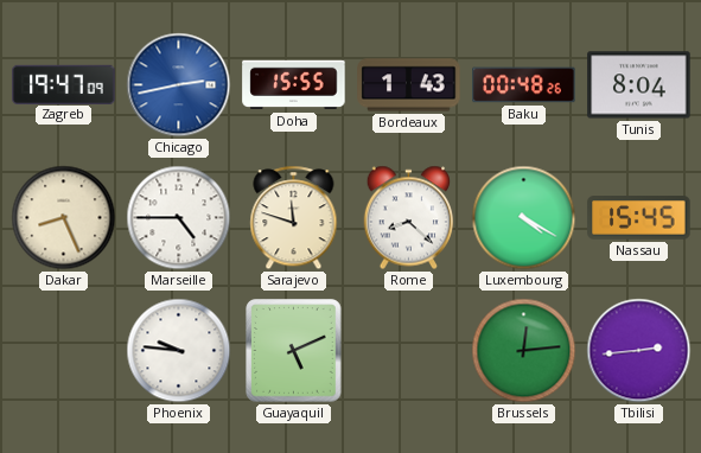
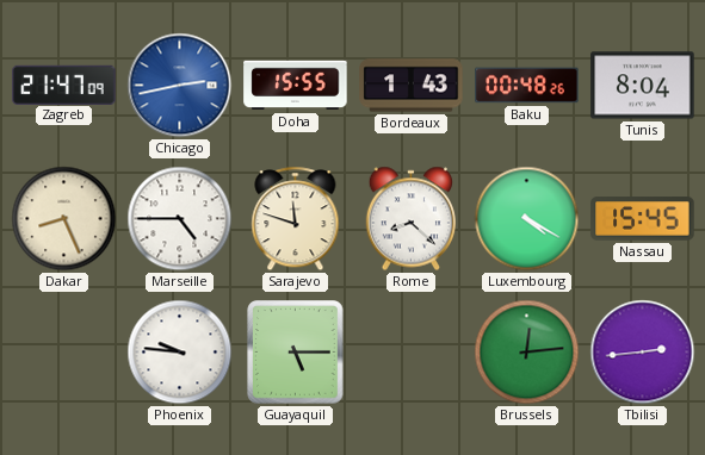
Zagreb: 19:47 -> 21:47
Guayaquil: 5:11 -> 5:15
